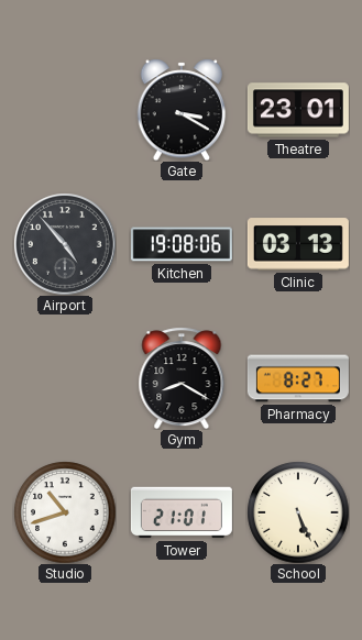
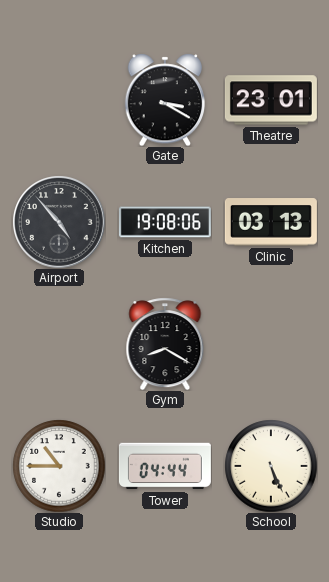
Pharmacy: 8:27 -> none
Studio: 10:42 -> 10:45
Tower: 21:01 -> 04:44
